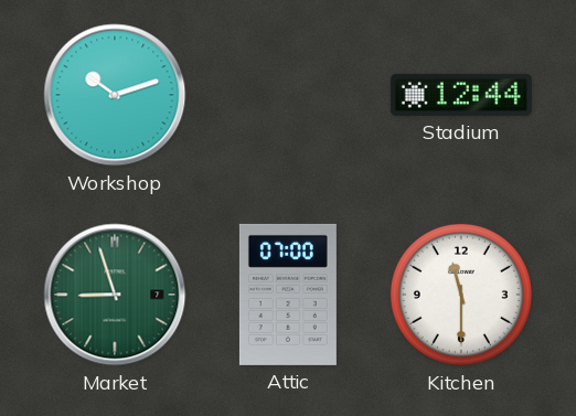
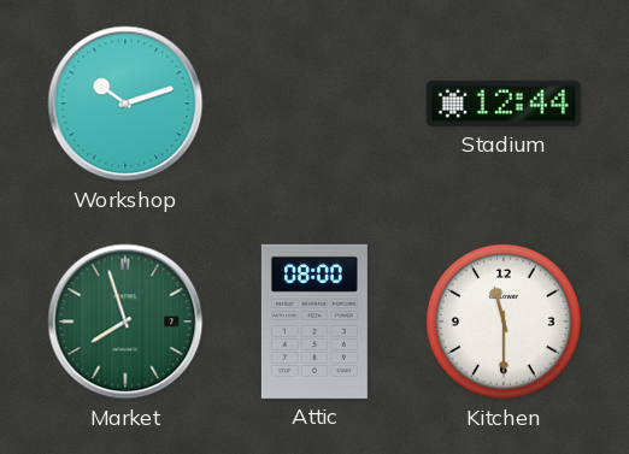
Market: 8:57 -> 7:57
Attic: 07:00 -> 08:00
